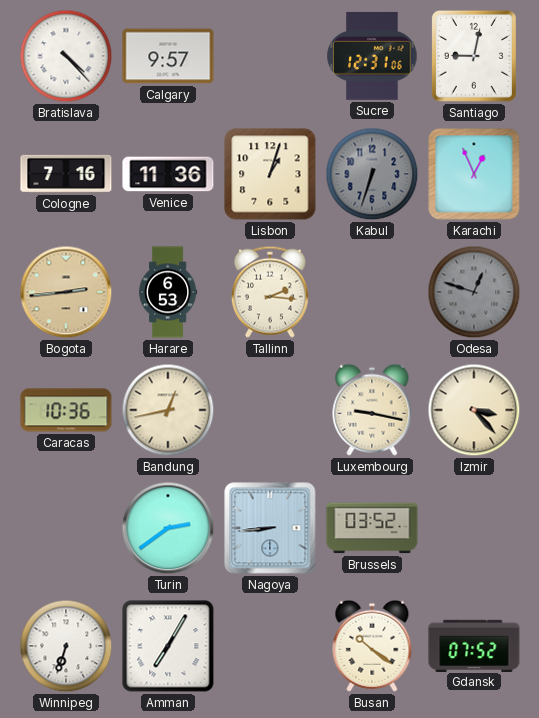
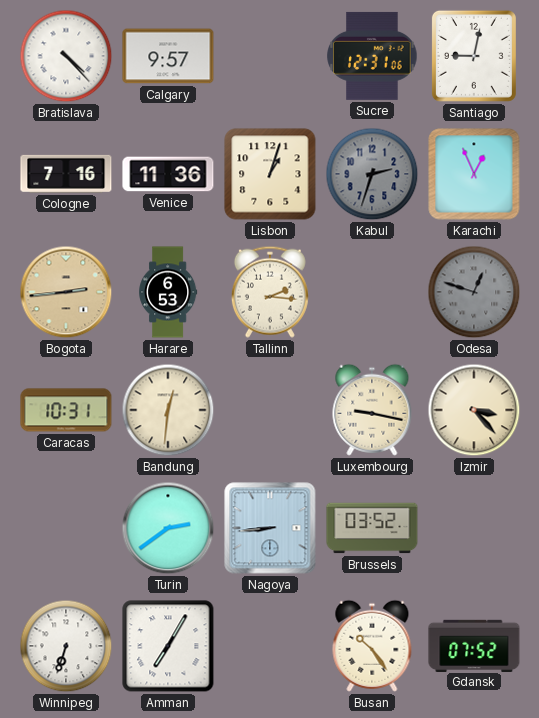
Kabul: 6:33 -> 2:33
Caracas: 10:36 -> 10:31
Bandung: 12:43 -> 12:31
Busan: 10:21 -> 10:24
